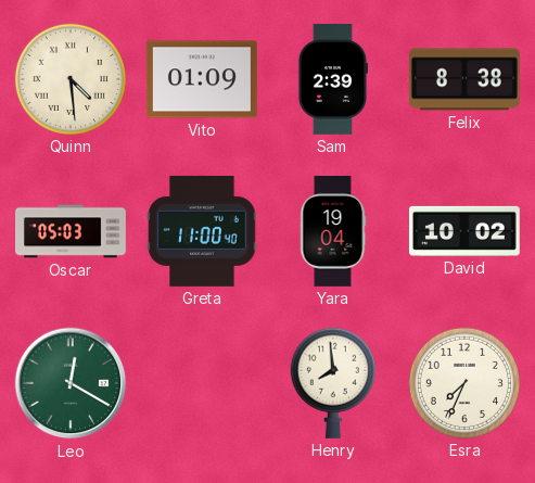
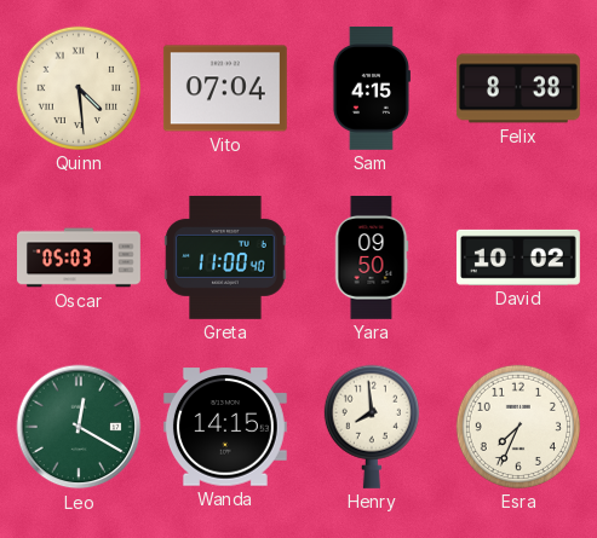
Vito: 01:09 -> 07:04
Sam: 2:39 -> 4:15
Yara: 19:04 -> 09:50
Wanda: none -> 14:15
